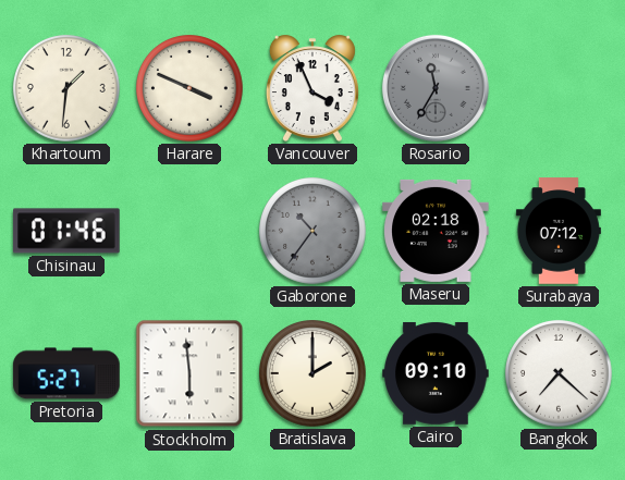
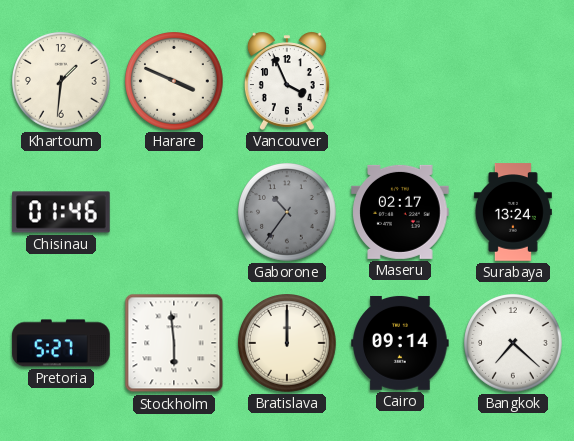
Rosario: 11:35 -> none
Maseru: 02:18 -> 02:17
Surabaya: 07:12 -> 13:24
Bratislava: 2:00 -> 12:00
Cairo: 09:10 -> 09:14
